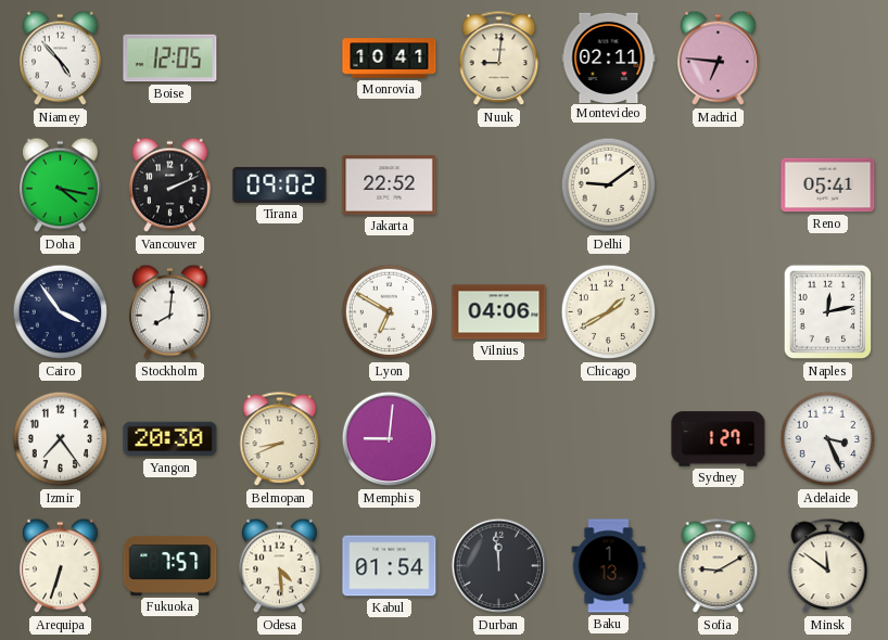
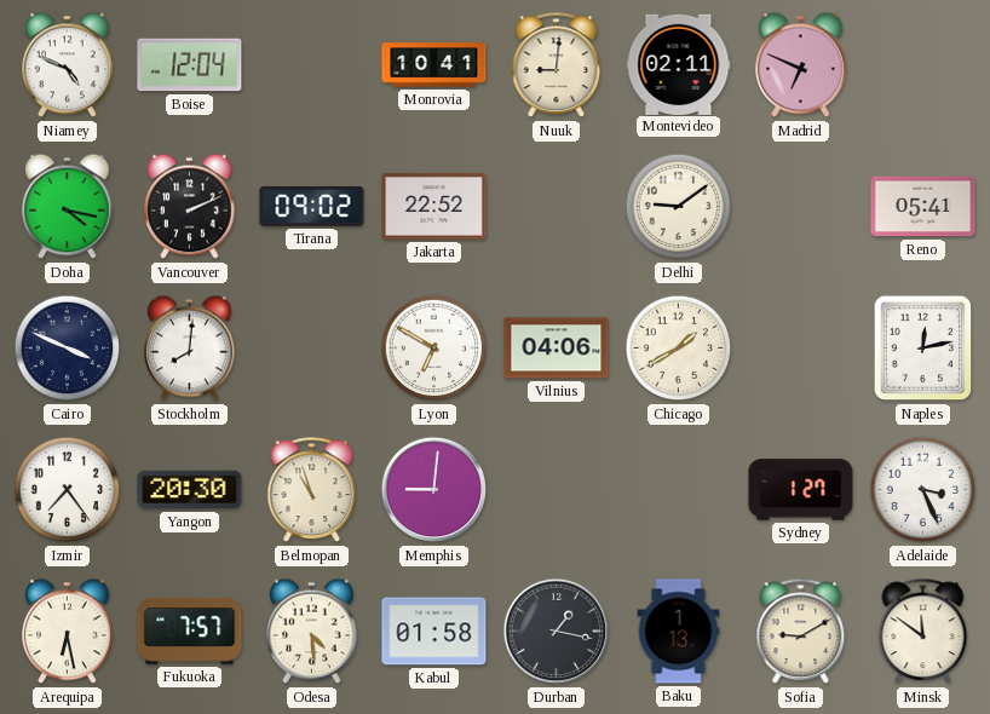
Niamey: 4:53 -> 4:49
Boise: 12:05 -> 12:04
Madrid: 6:46 -> 6:49
Cairo: 3:54 -> 3:49
Belmopan: 8:41 -> 10:57
Arequipa: 6:33 -> 6:28
Kabul: 01:54 -> 01:58
Durban: 11:59 -> 1:17
